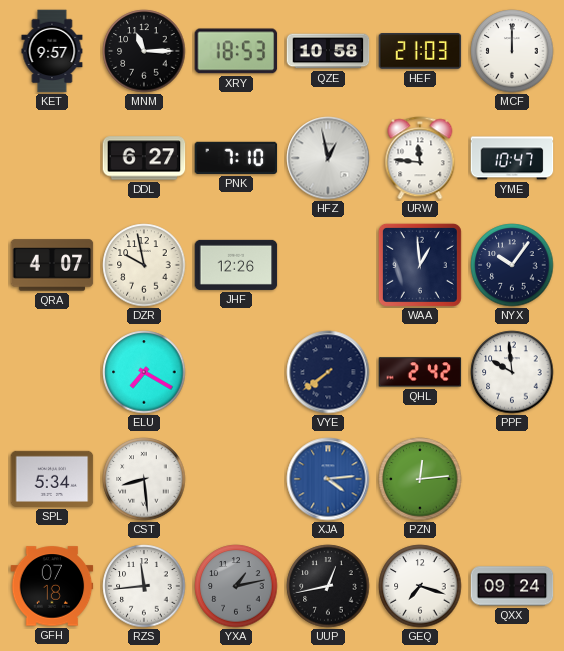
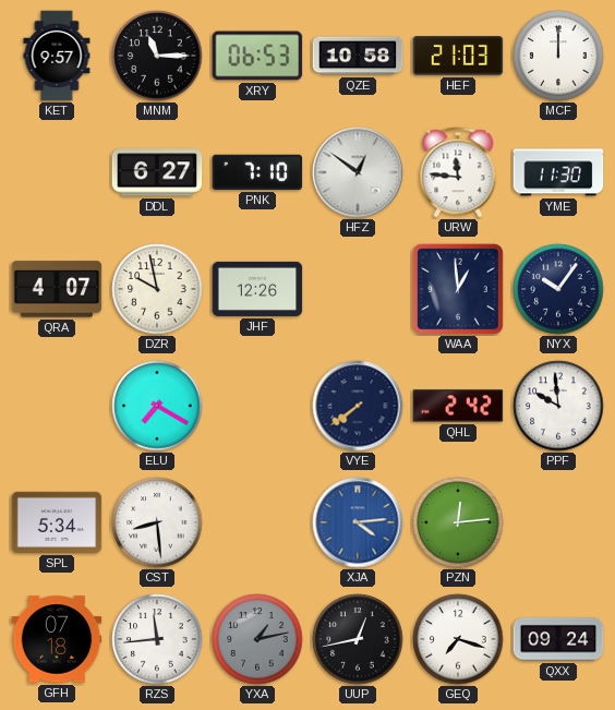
XRY: 18:53 -> 06:53
HFZ: 12:58 -> 12:51
YME: 10:47 -> 11:30
